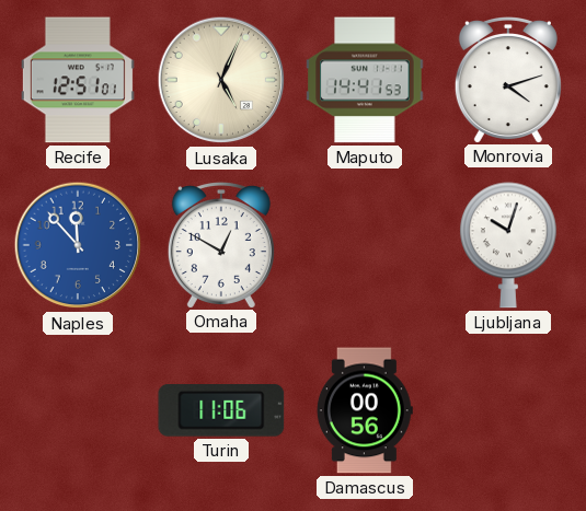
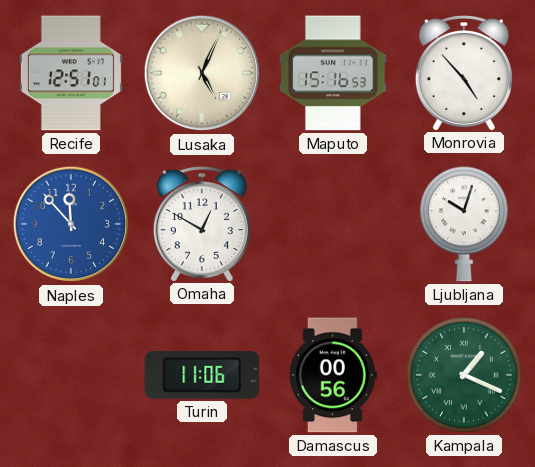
Maputo: 14:41 -> 15:16
Monrovia: 4:12 -> 4:53
Kampala: none -> 1:19
